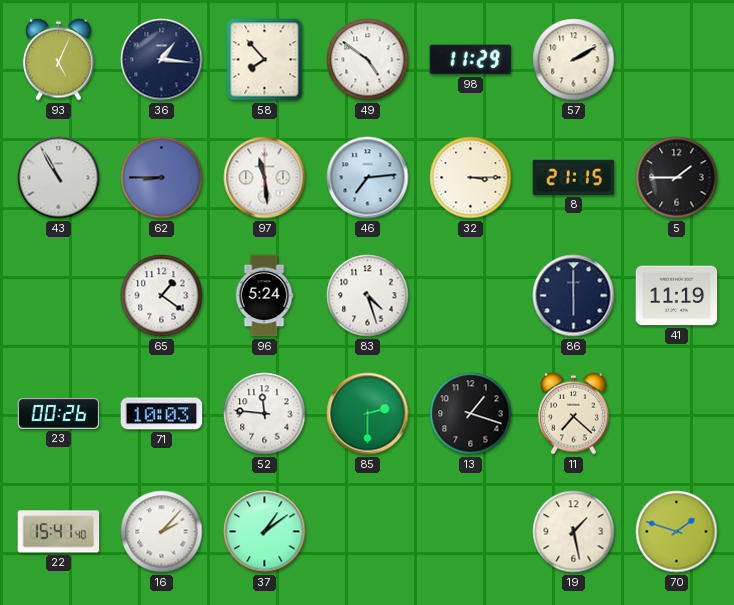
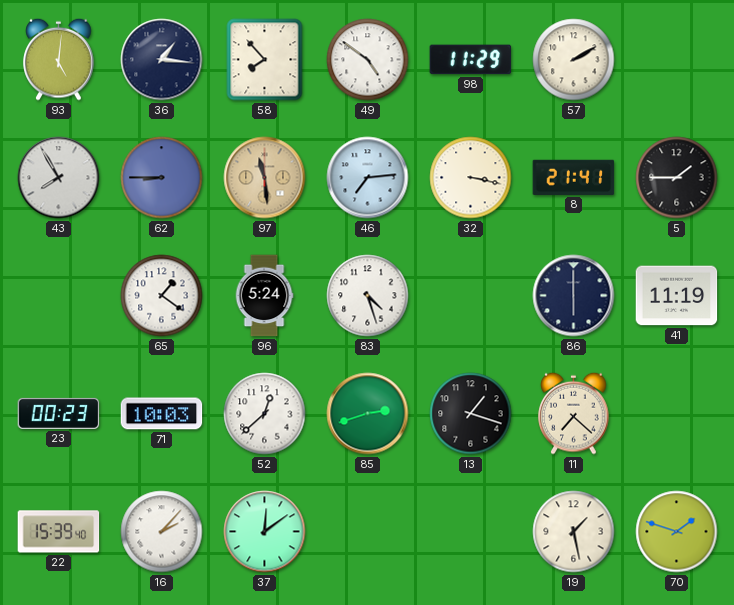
93: 5:04 -> 5:01
43: 10:55 -> 7:55
97 dial: white -> champagne
32: 3:15 -> 3:17
8: 21:15 -> 21:41
23: 00:26 -> 00:23
52: 11:46 -> 12:38
85: 2:30 -> 2:42
22: 15:41 -> 15:39
37: 1:09 -> 12:09
